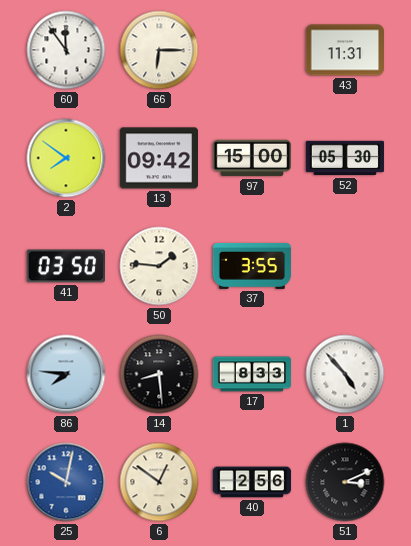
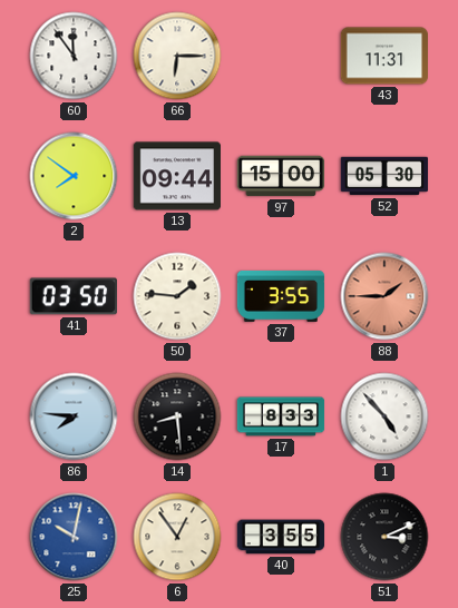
13: 09:42 -> 09:44
88: none -> 1:45
6: 12:51 -> 12:54
40: 2:56 -> 3:55
